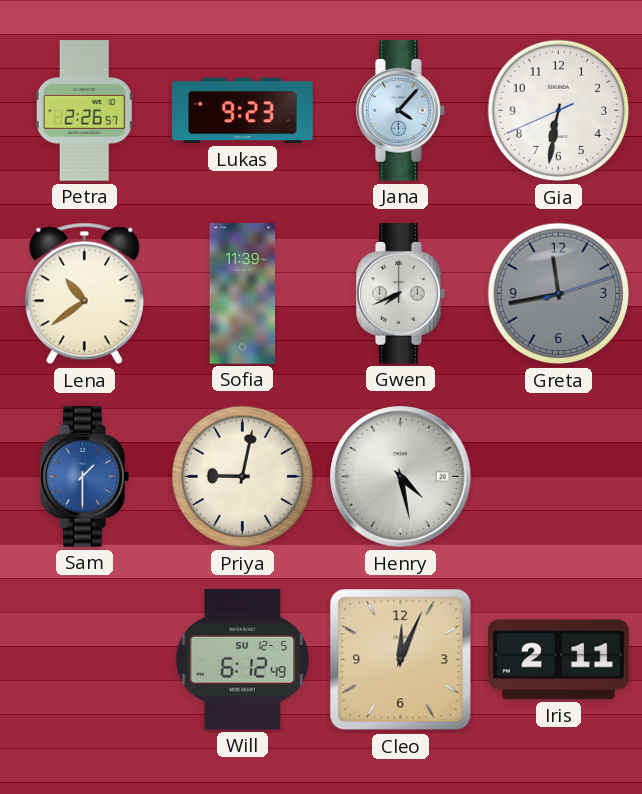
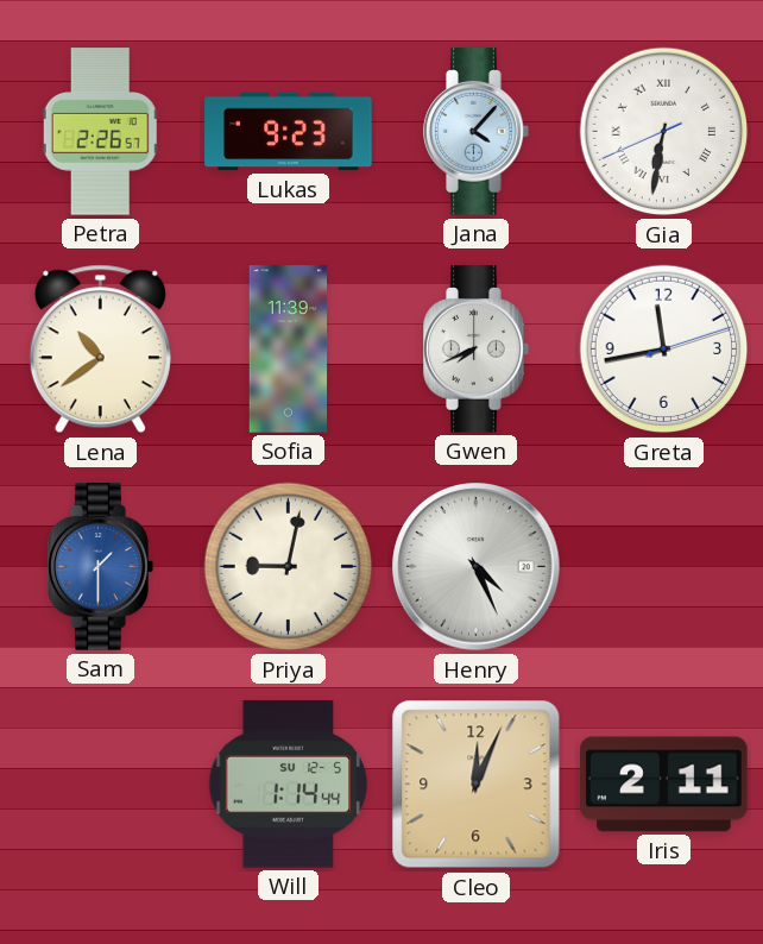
Gia numerals: Arabic -> Roman
Greta dial: grey -> white
Henry: 4:28 -> 4:26
Will: 6:12 -> 1:14
